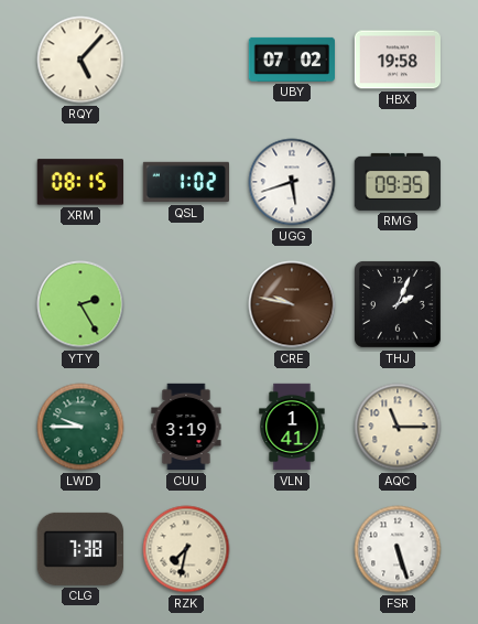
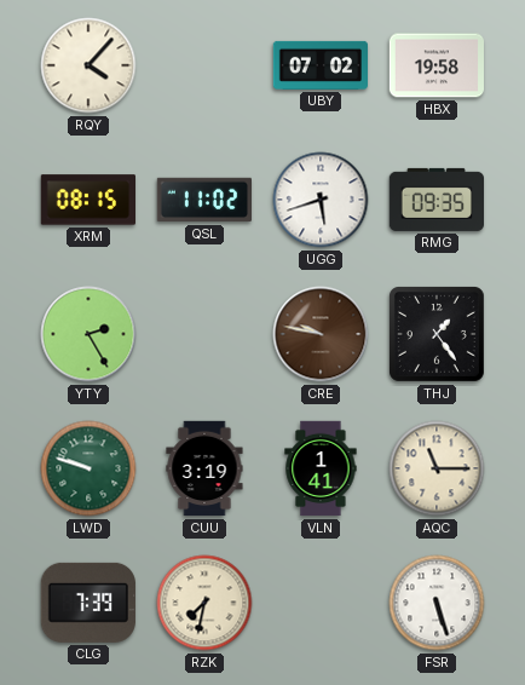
RQY: 5:07 -> 4:07
QSL: 1:02 -> 11:02
THJ: 2:04 -> 1:24
LWD: 9:45 -> 9:48
CLG: 7:38 -> 7:39
